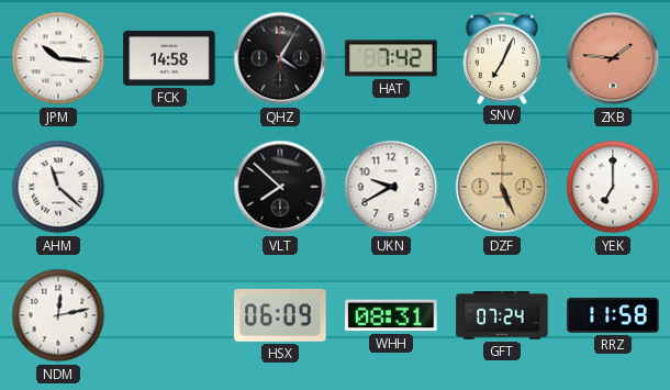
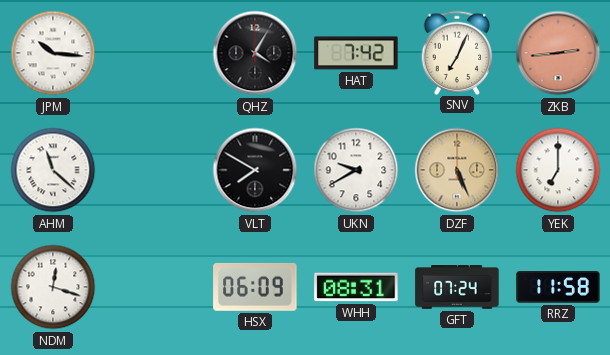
FCK: 14:58 -> none
ZKB: 1:46 -> 2:44
VLT: 7:52 -> 7:50
NDM: 12:13 -> 12:18
